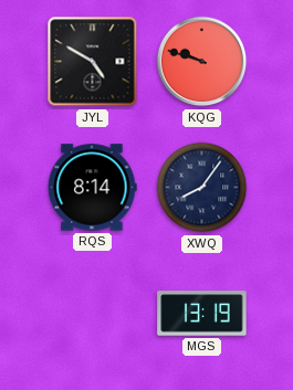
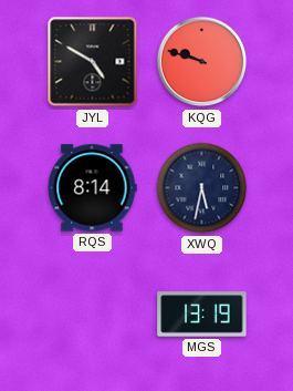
XWQ: 8:06 -> 5:32
